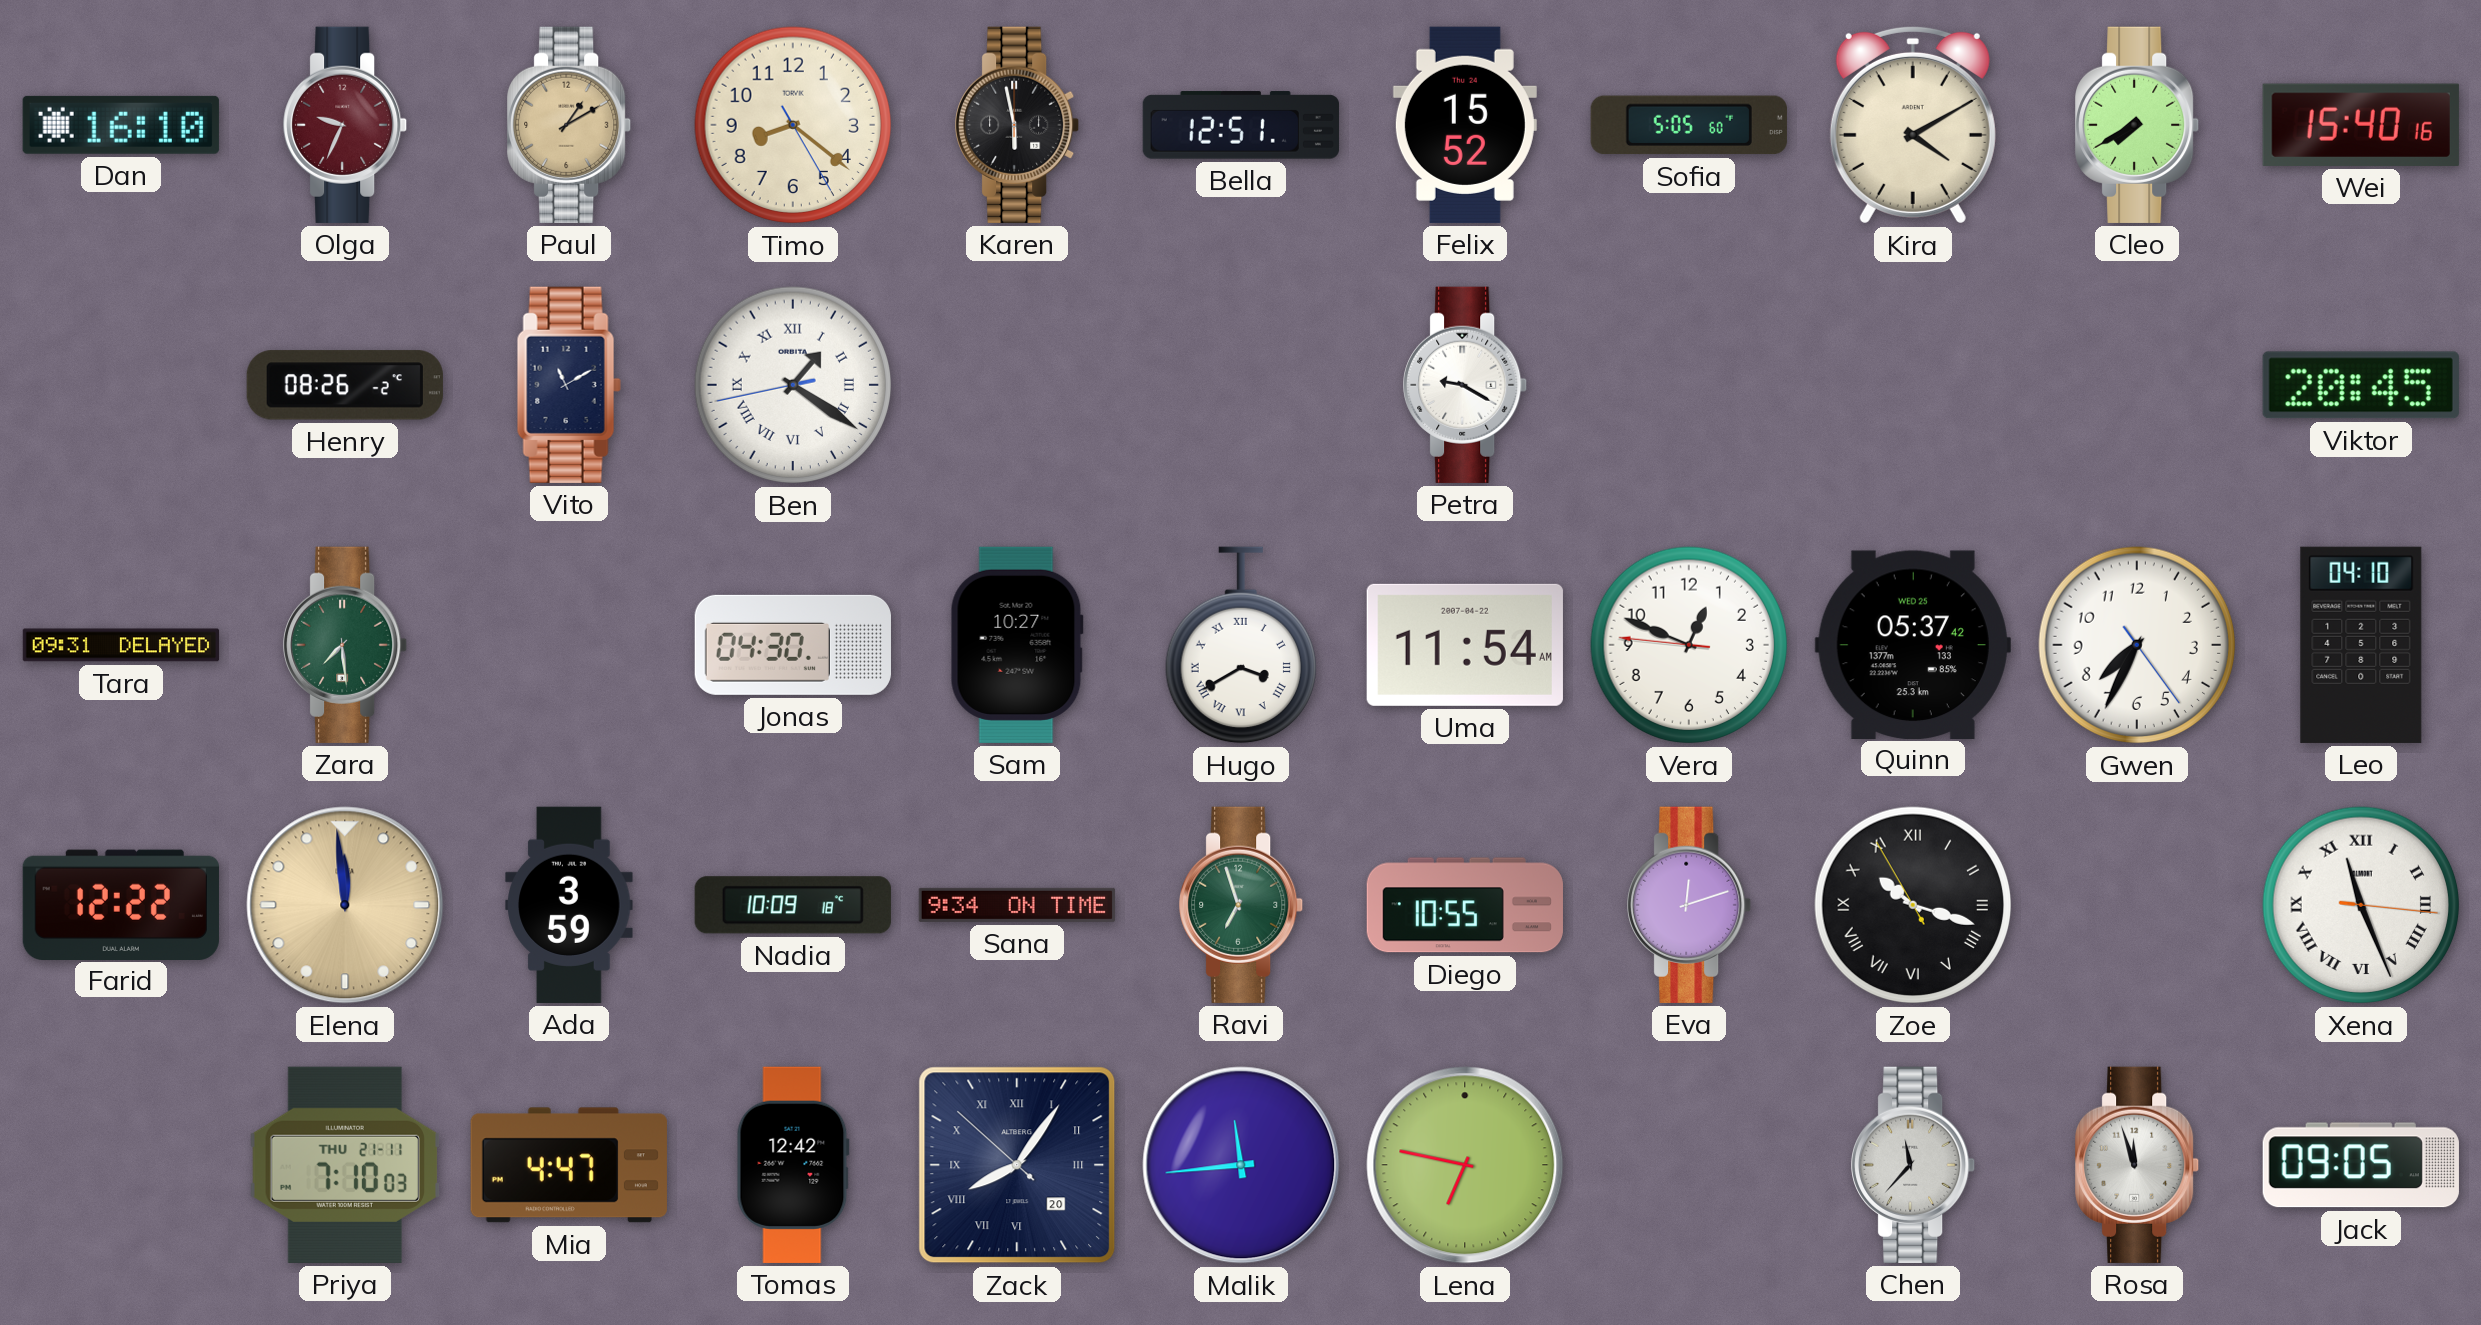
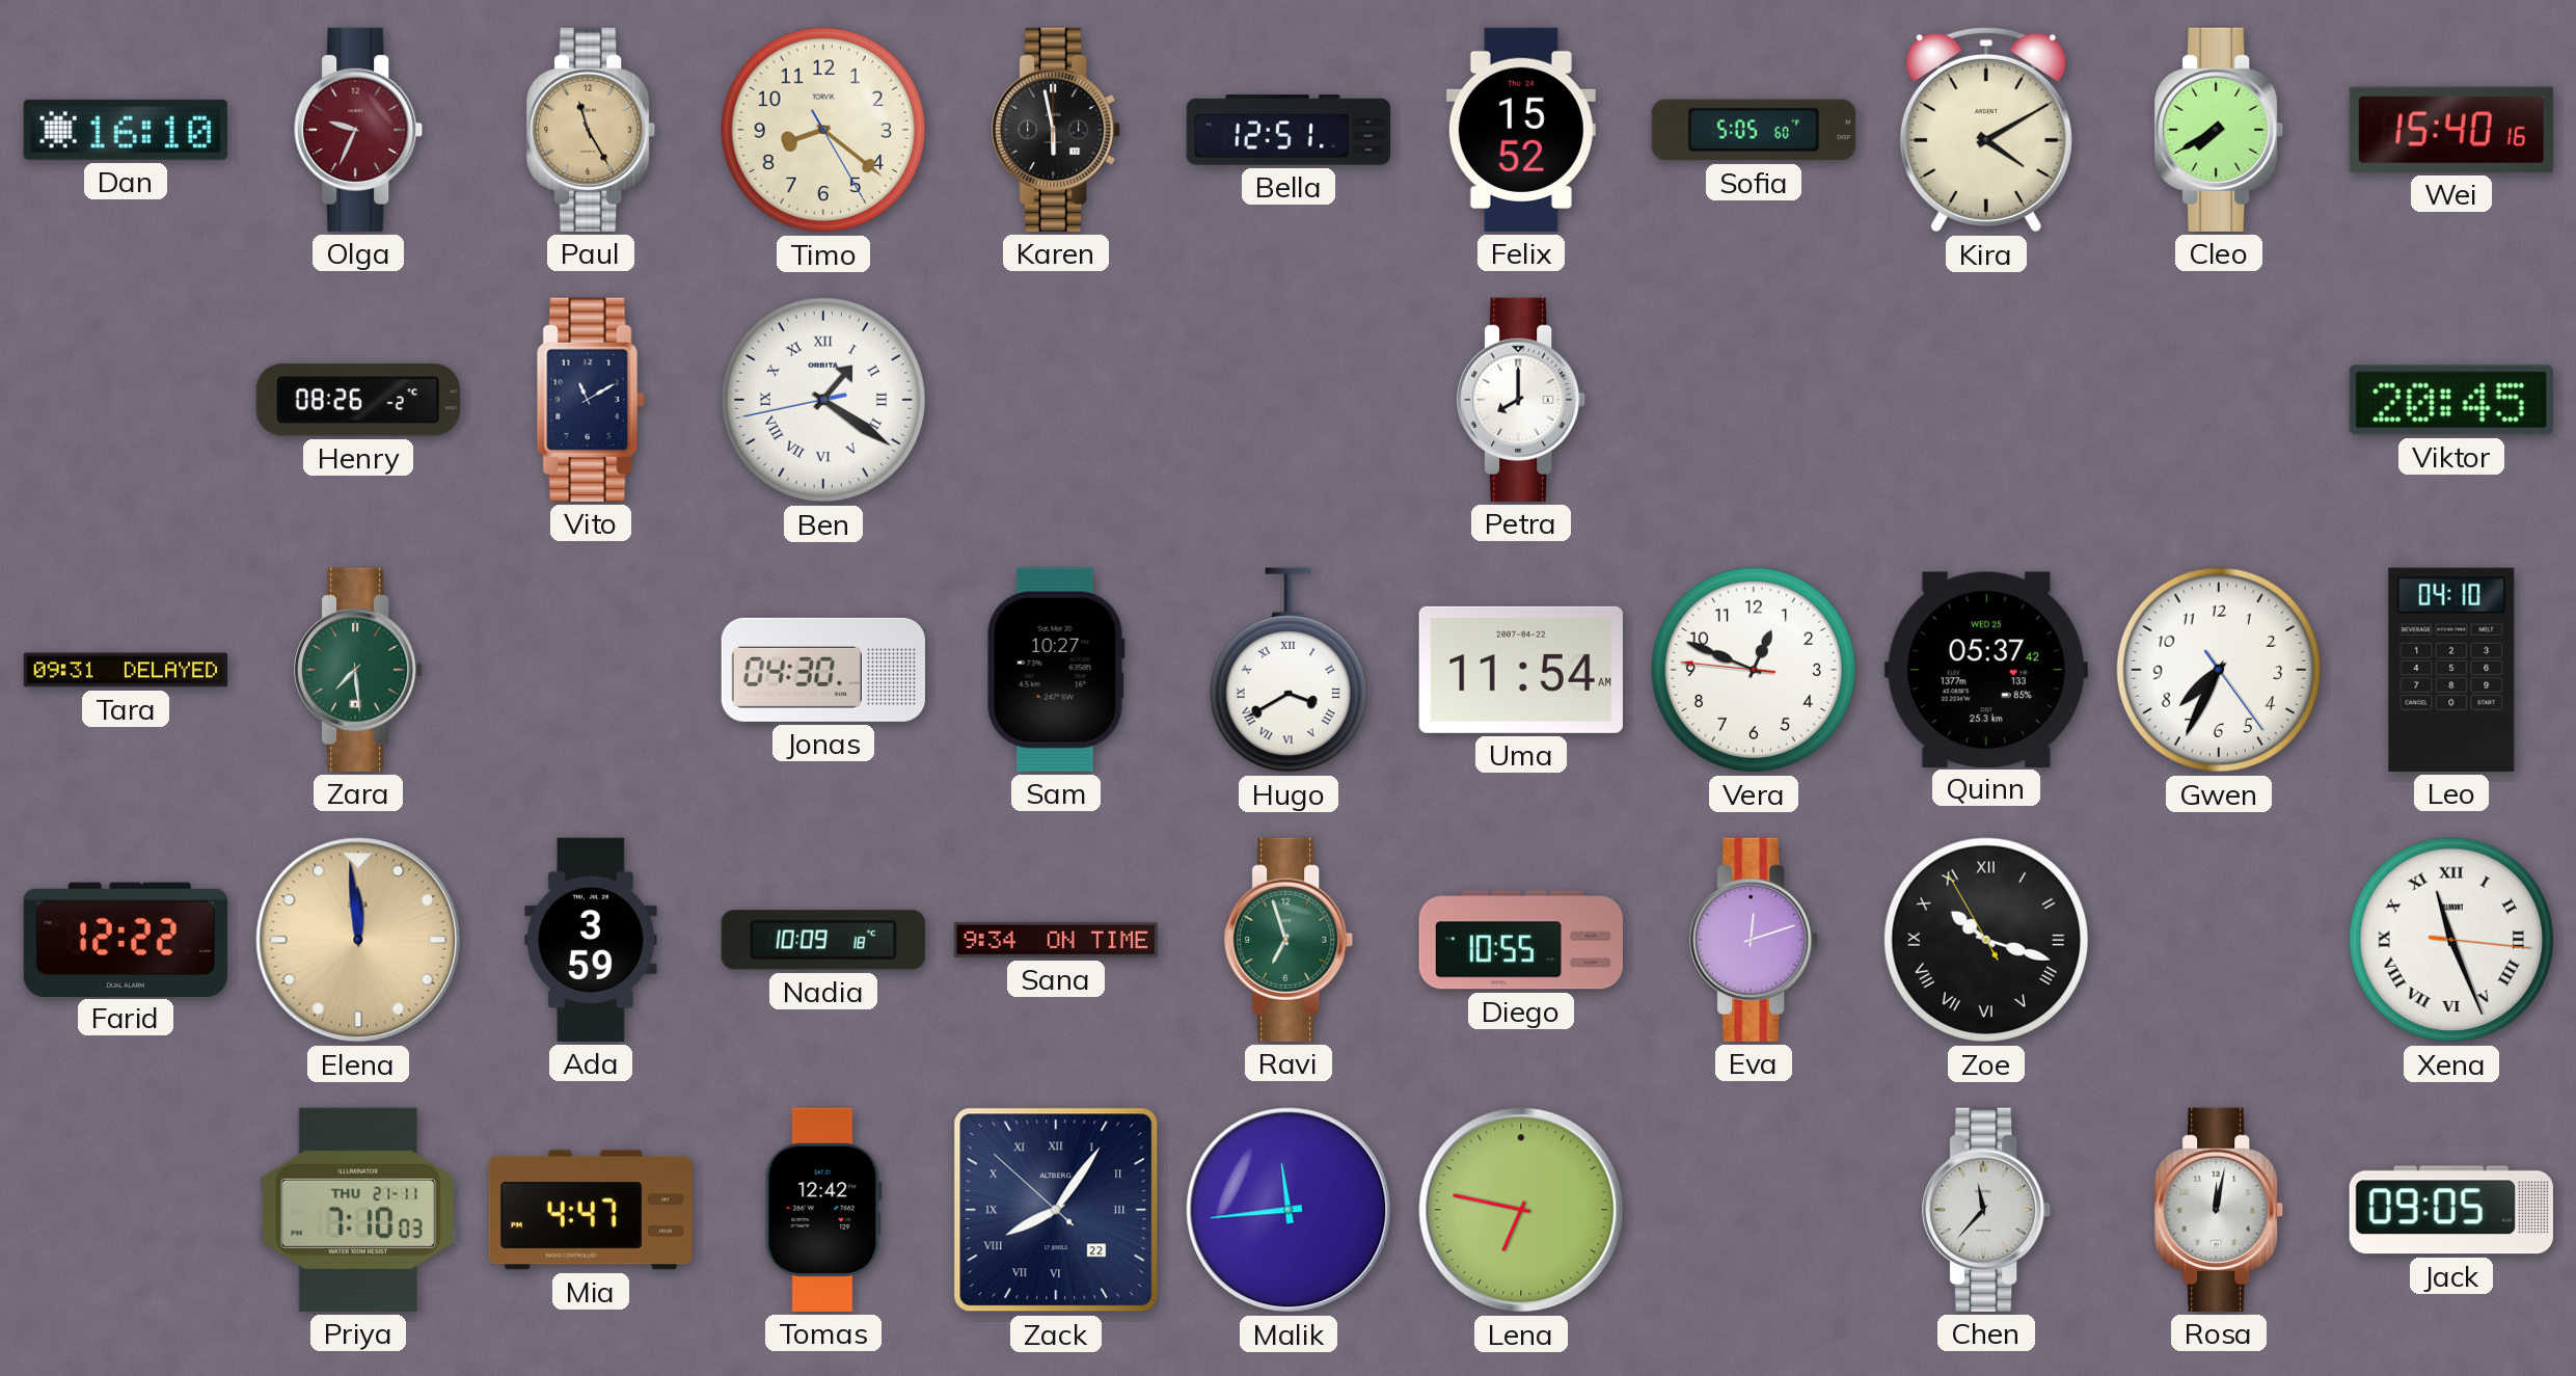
Paul: 1:10 -> 11:25
Petra: 9:20 -> 8:00
Zack date: 20 -> 22
Rosa: 11:57 -> 12:02
